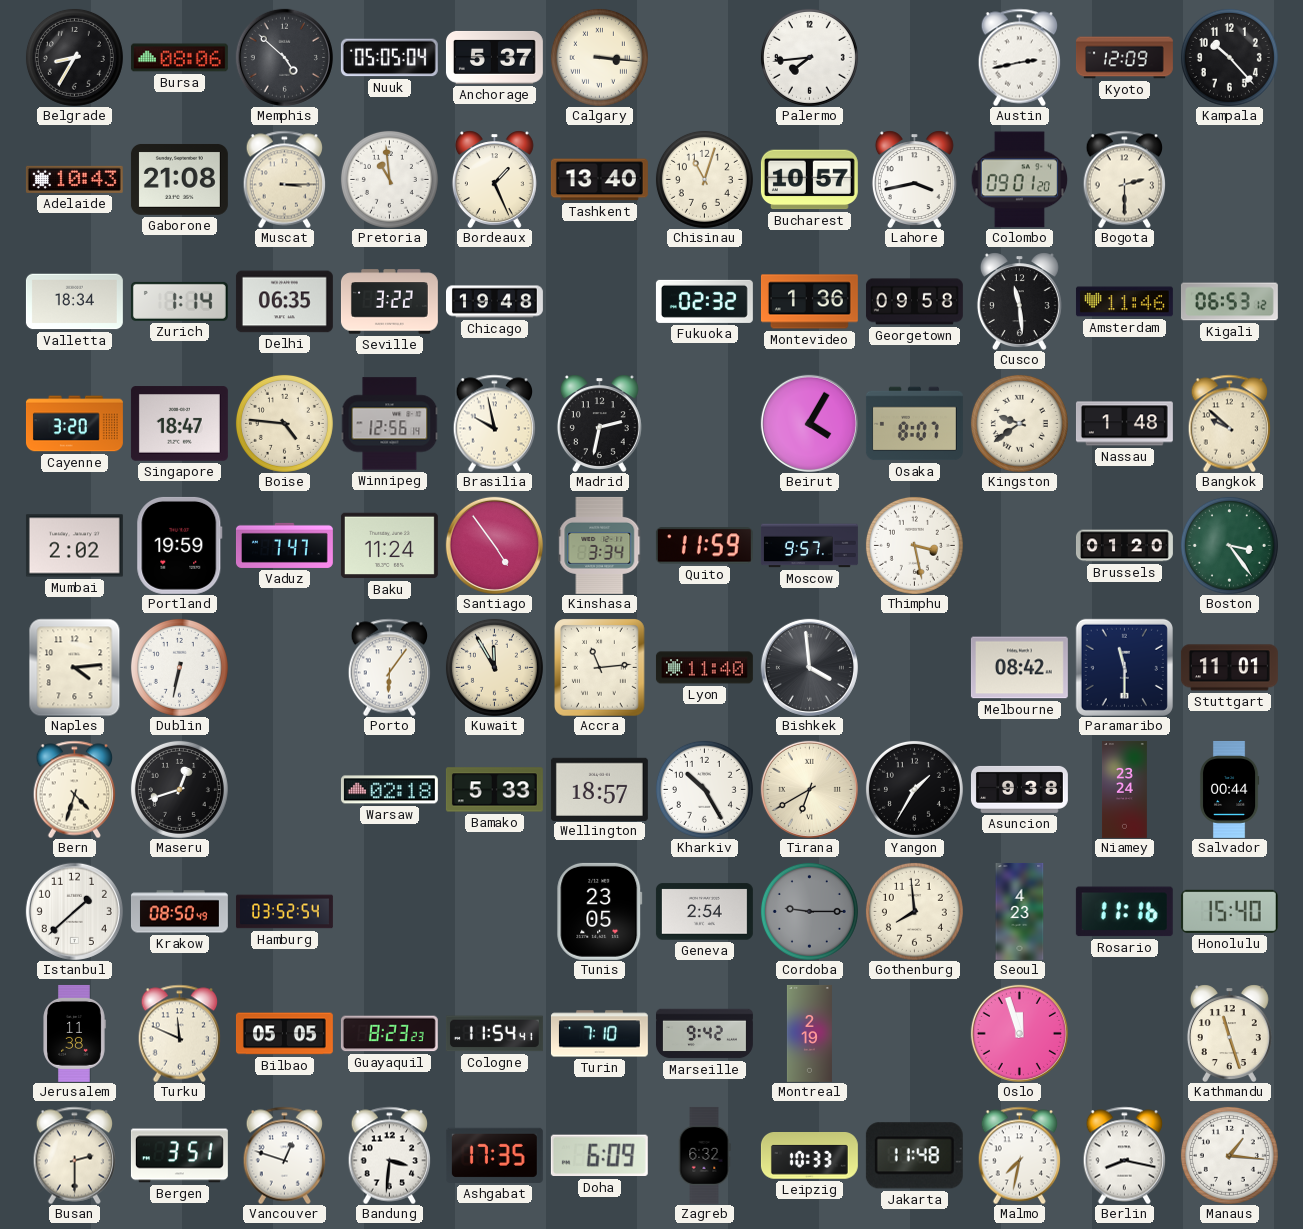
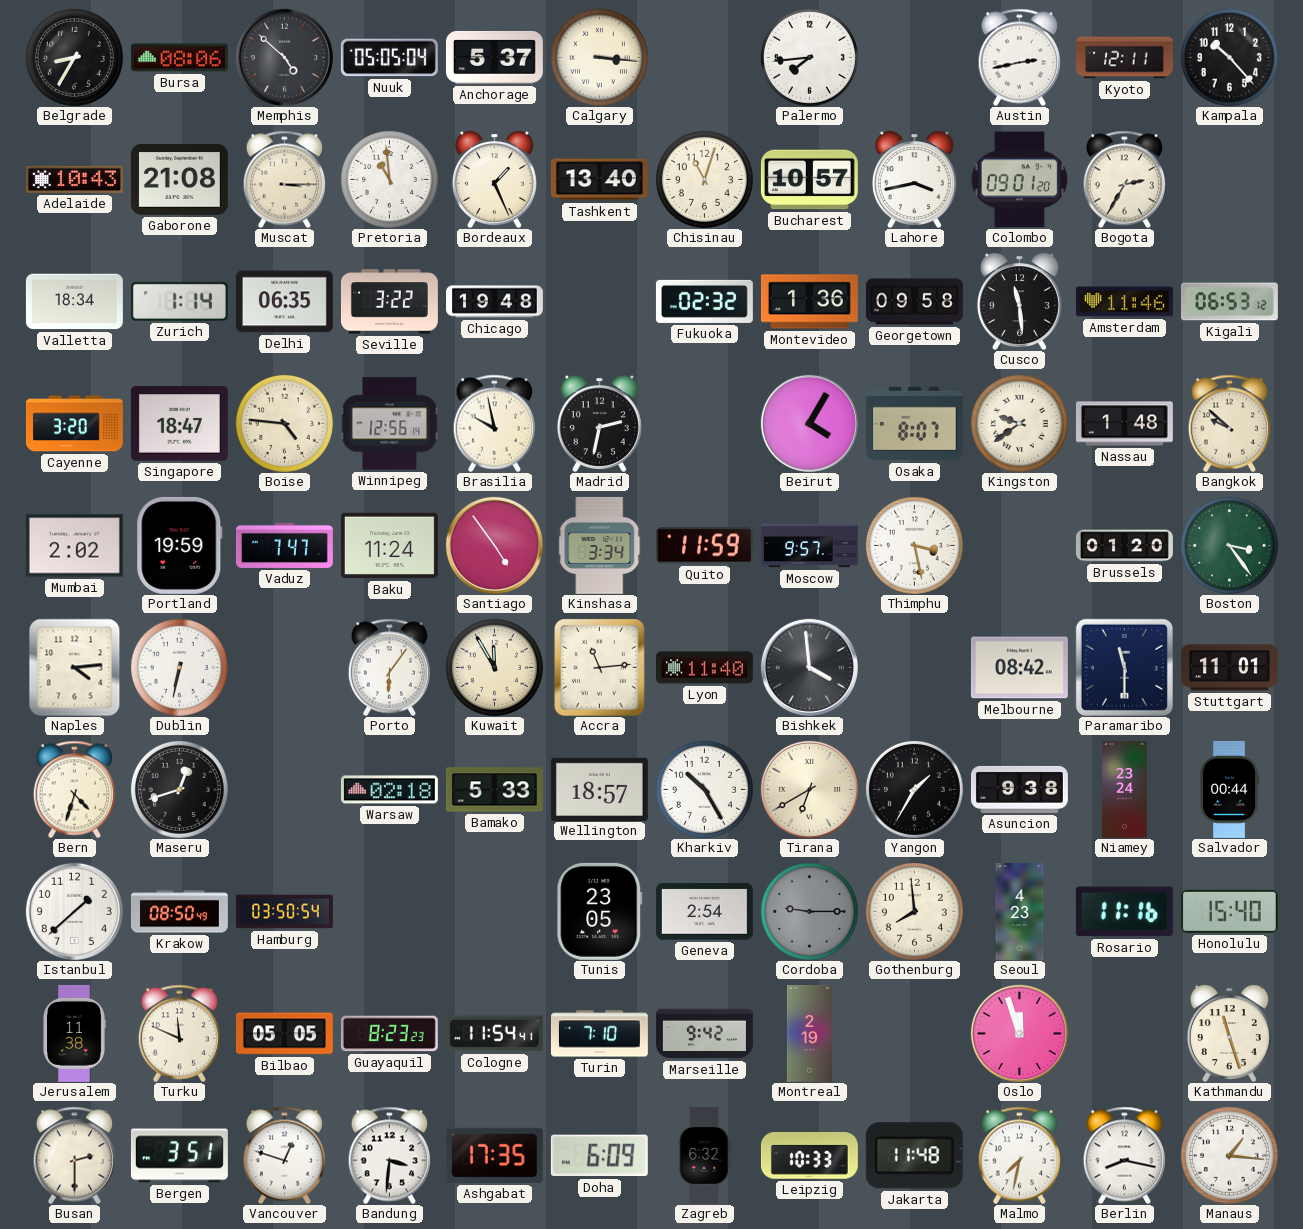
Kyoto: 12:09 -> 12:11
Bogota: 2:30 -> 2:35
Hamburg: 03:52 -> 03:50
